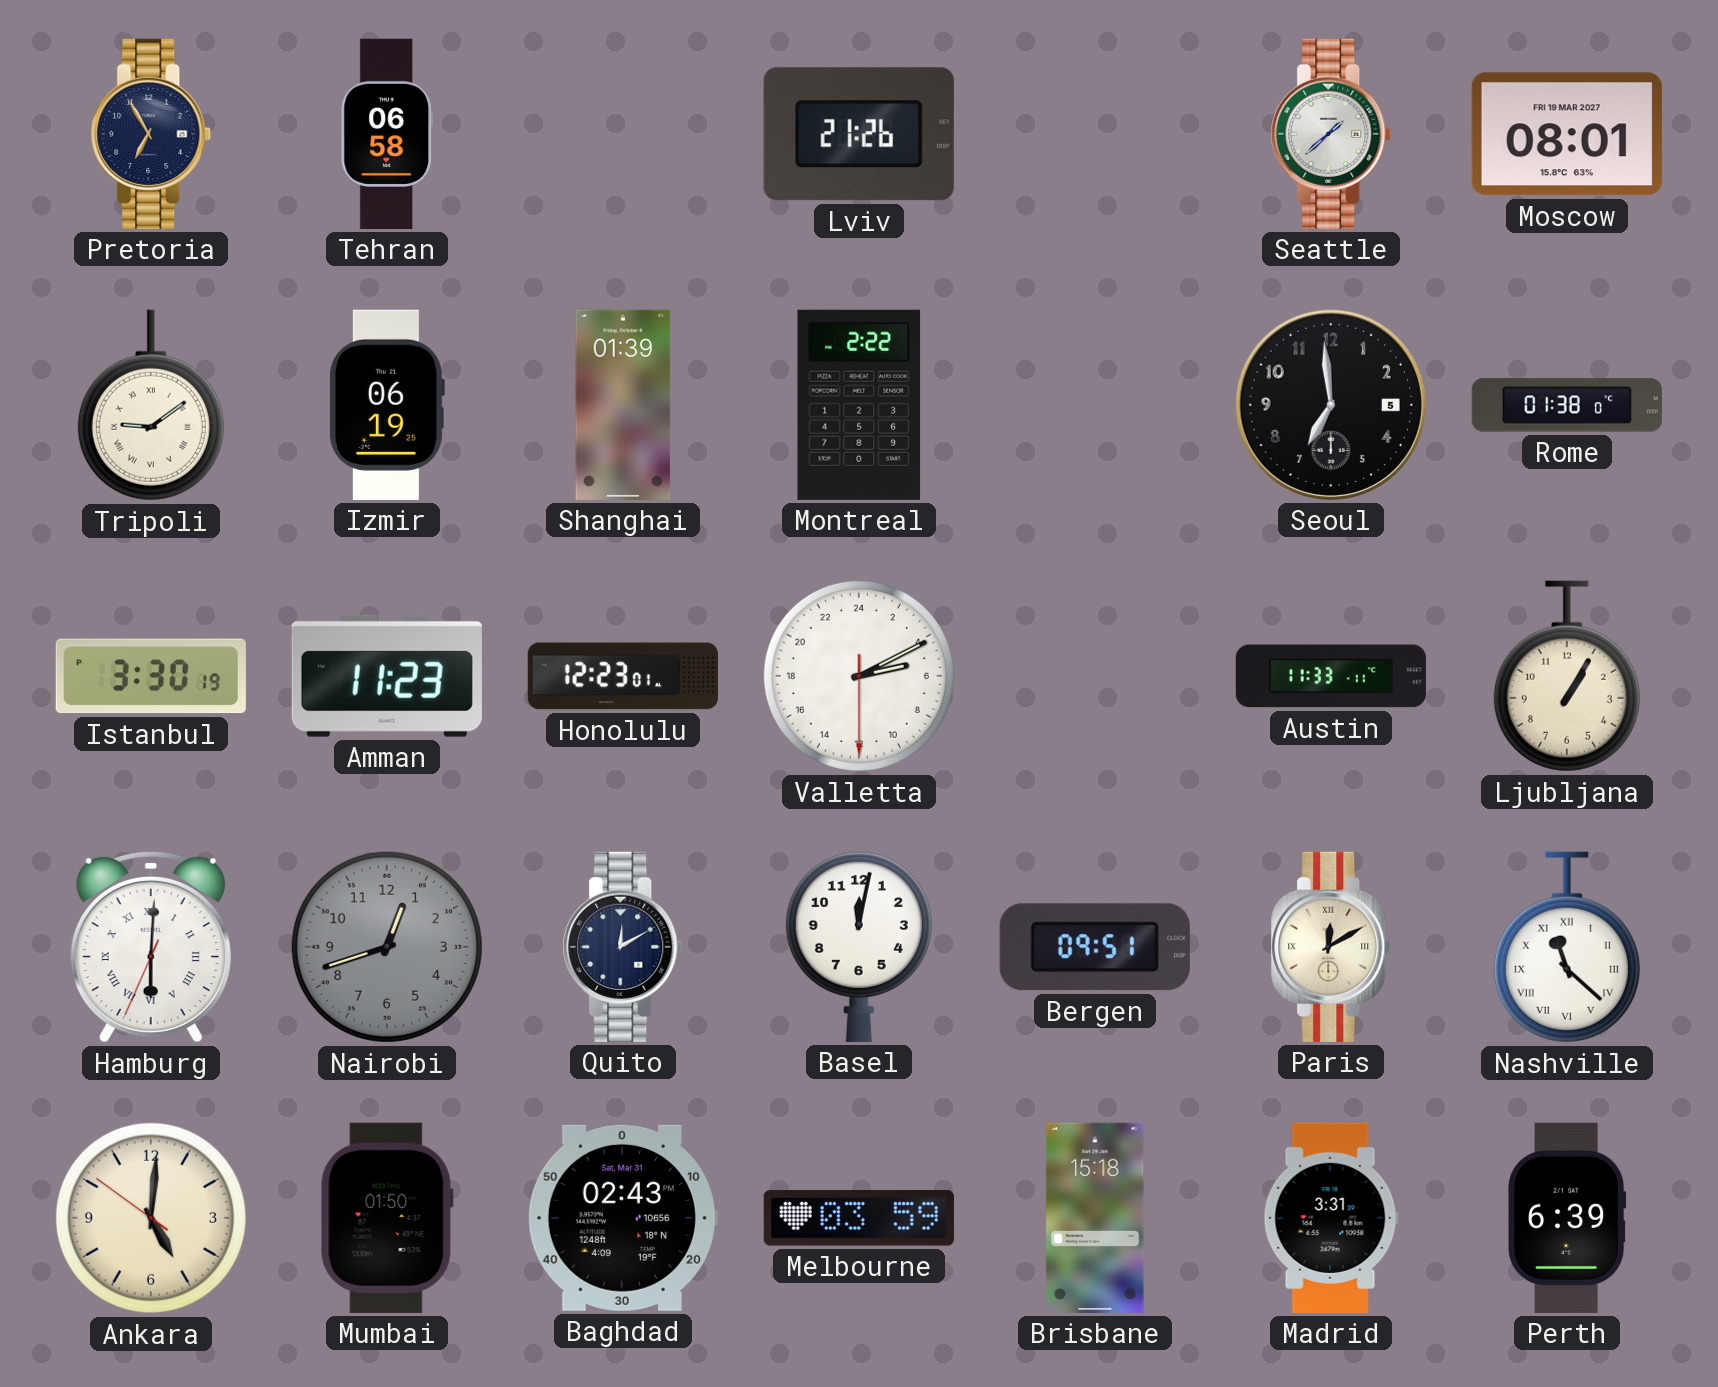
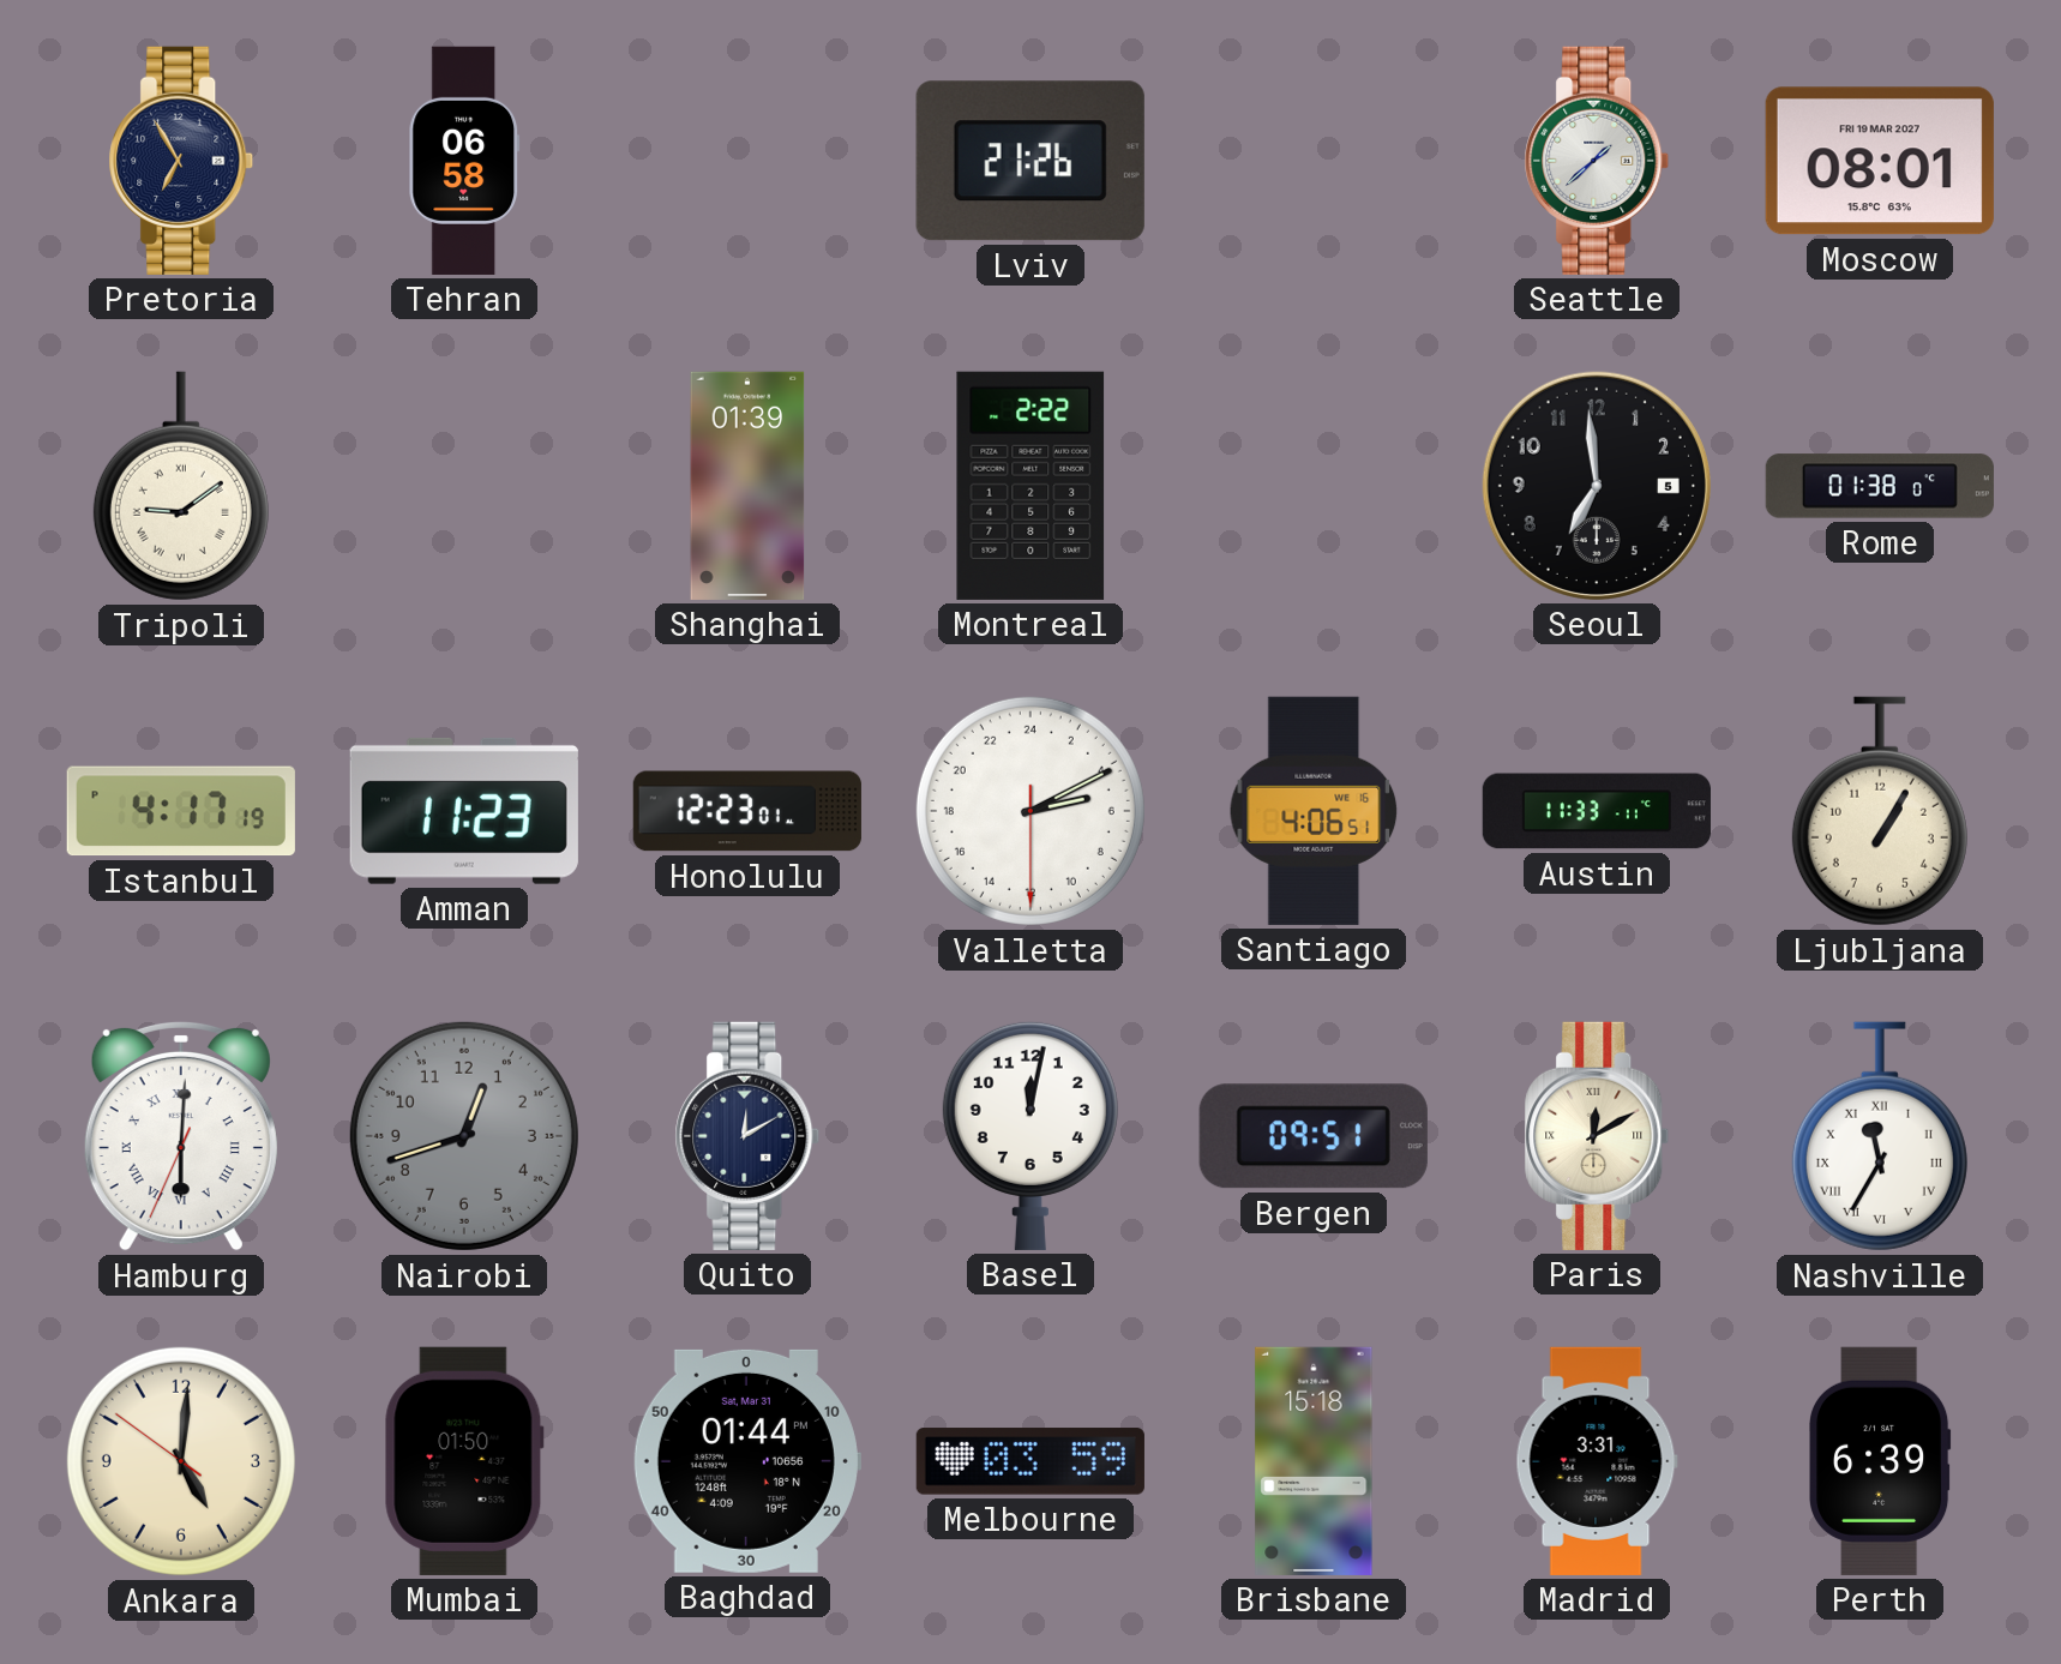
Izmir: 06:19 -> none
Istanbul: 3:30 -> 4:17
Santiago: none -> 4:06
Nashville: 11:22 -> 11:35
Baghdad: 02:43 -> 01:44
